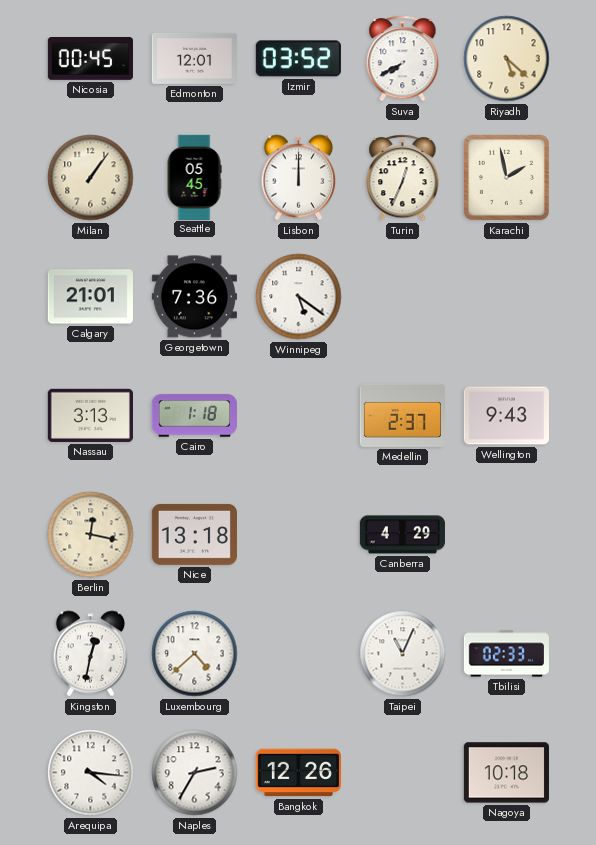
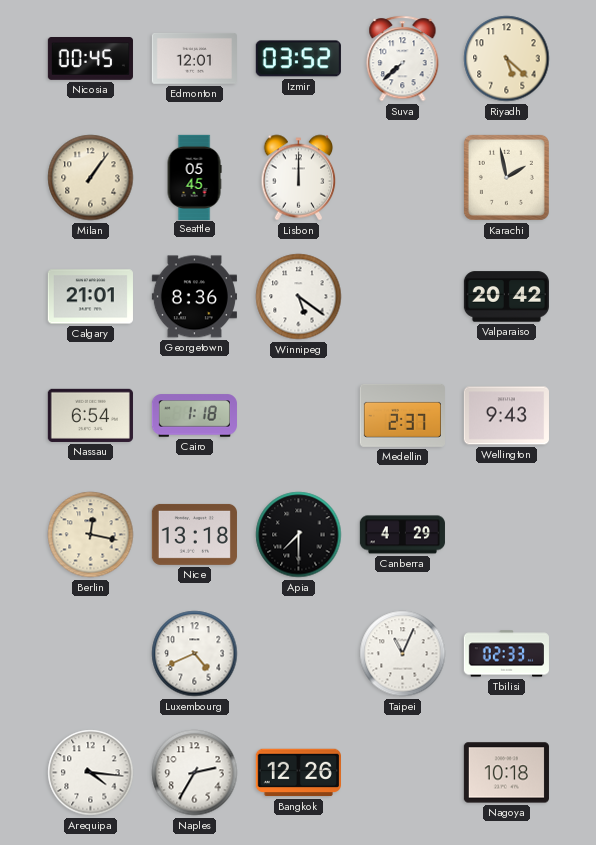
Suva: 7:40 -> 7:38
Turin: 12:34 -> none
Georgetown: 7:36 -> 8:36
Valparaiso: none -> 20:42
Nassau: 3:13 -> 6:54
Apia: none -> 7:30
Kingston: 12:32 -> none
Luxembourg: 4:38 -> 4:41
